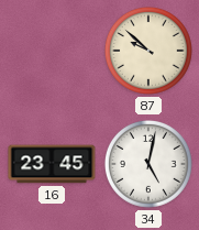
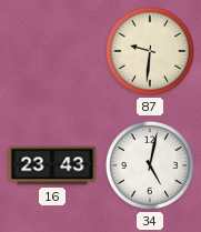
87: 9:52 -> 9:31
16: 23:45 -> 23:43
